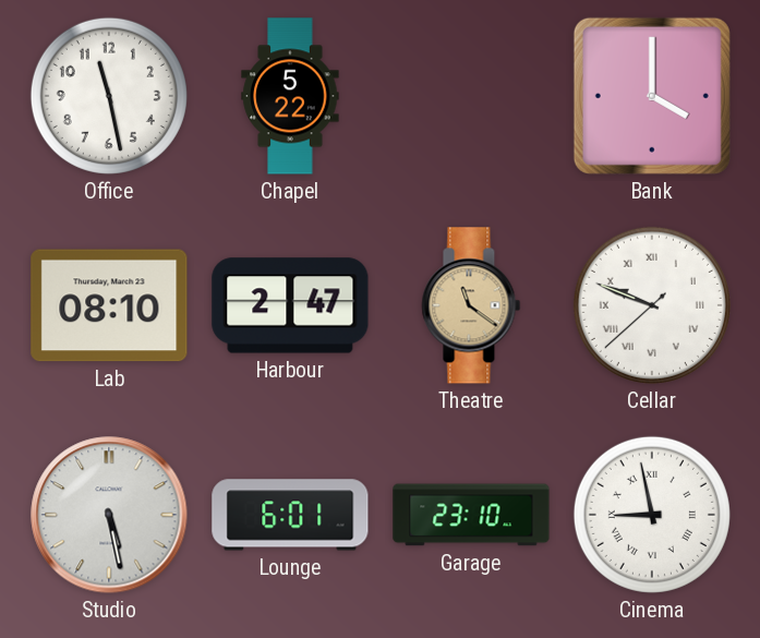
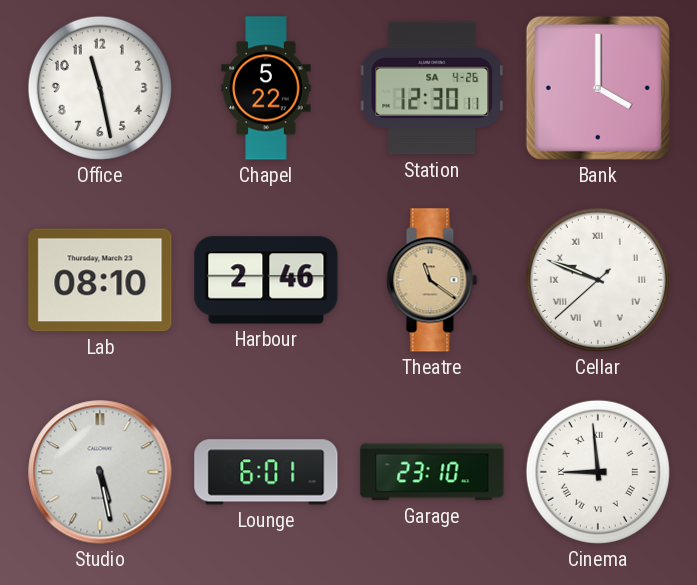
Station: none -> 12:30
Harbour: 2:47 -> 2:46
Cinema: 8:58 -> 8:59
